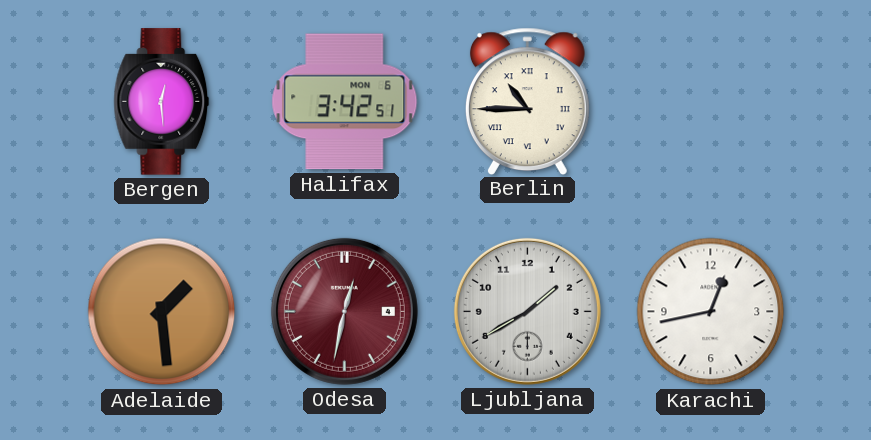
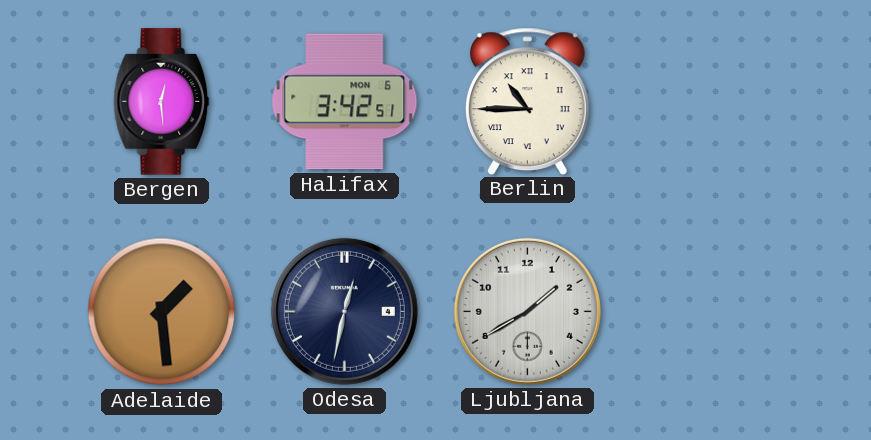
Odesa dial: burgundy -> navy
Karachi: 12:43 -> none
